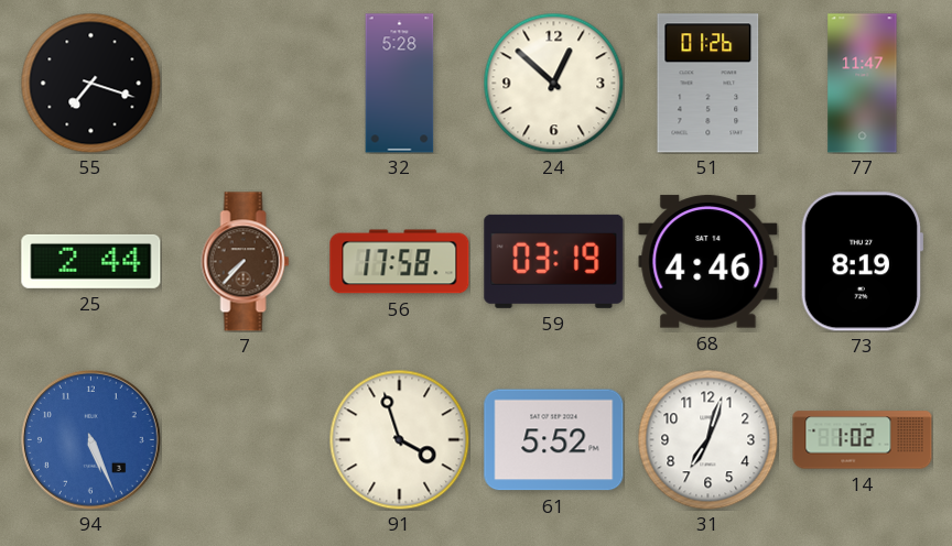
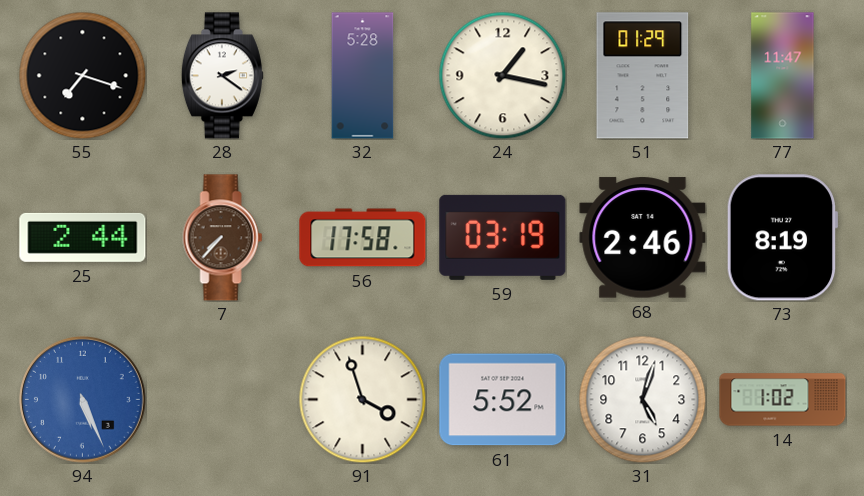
28: none -> 2:21
24: 12:52 -> 1:17
51: 01:26 -> 01:29
68: 4:46 -> 2:46
31: 7:03 -> 5:03
